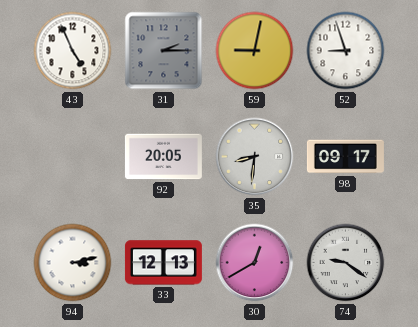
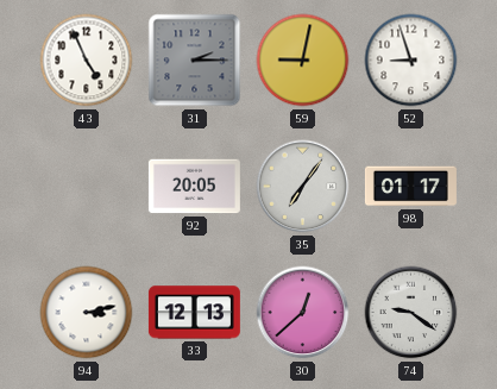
35: 8:31 -> 7:06
98: 09:17 -> 01:17
30: 12:40 -> 12:38
